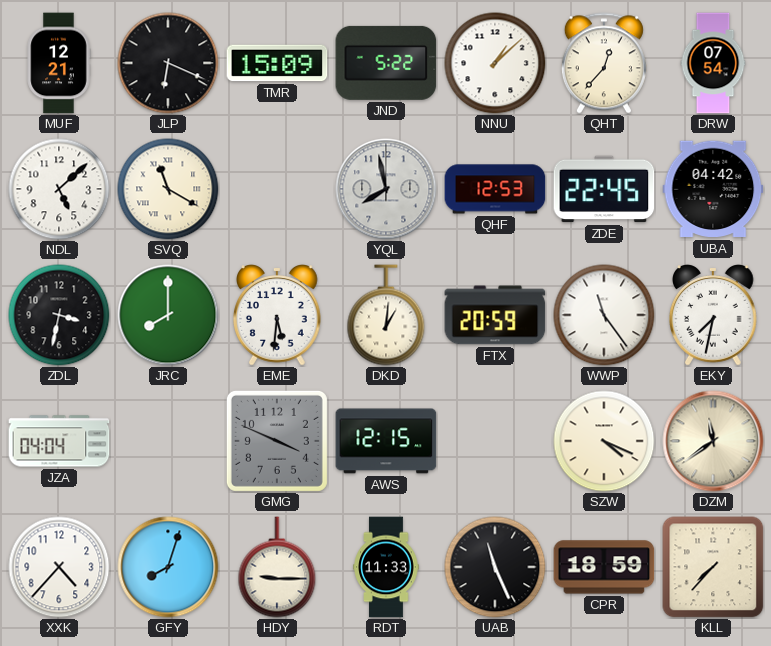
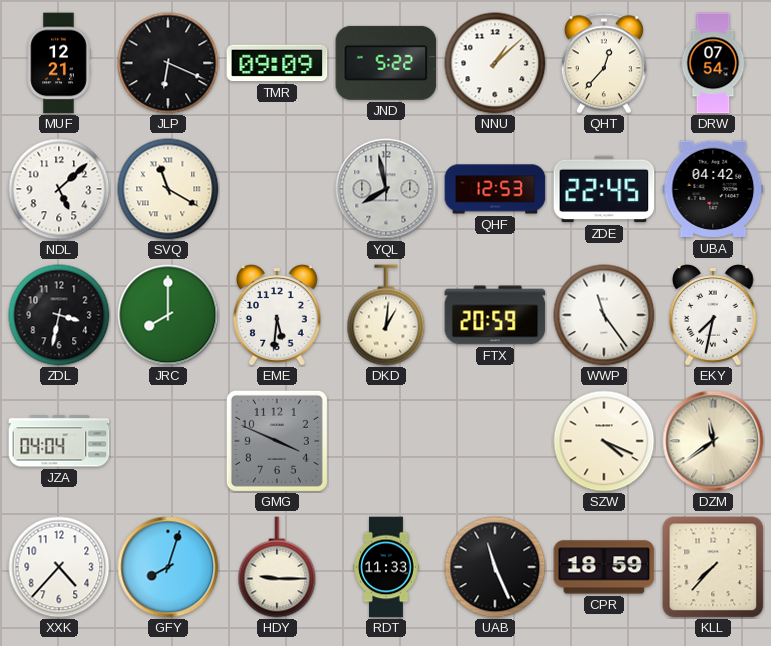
TMR: 15:09 -> 09:09
AWS: 12:15 -> none
